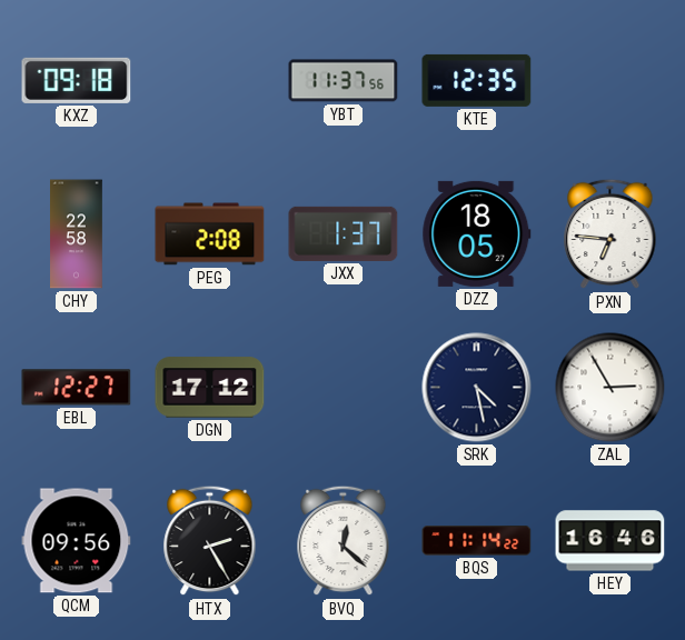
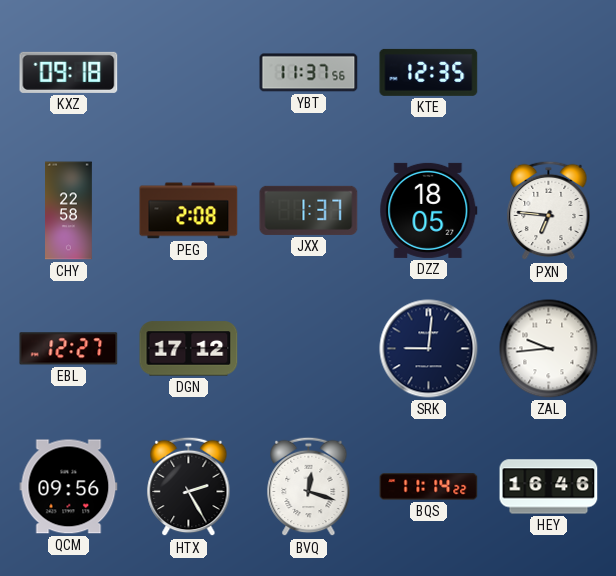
SRK: 4:28 -> 9:01
ZAL: 2:55 -> 9:44
BVQ: 12:22 -> 12:18
